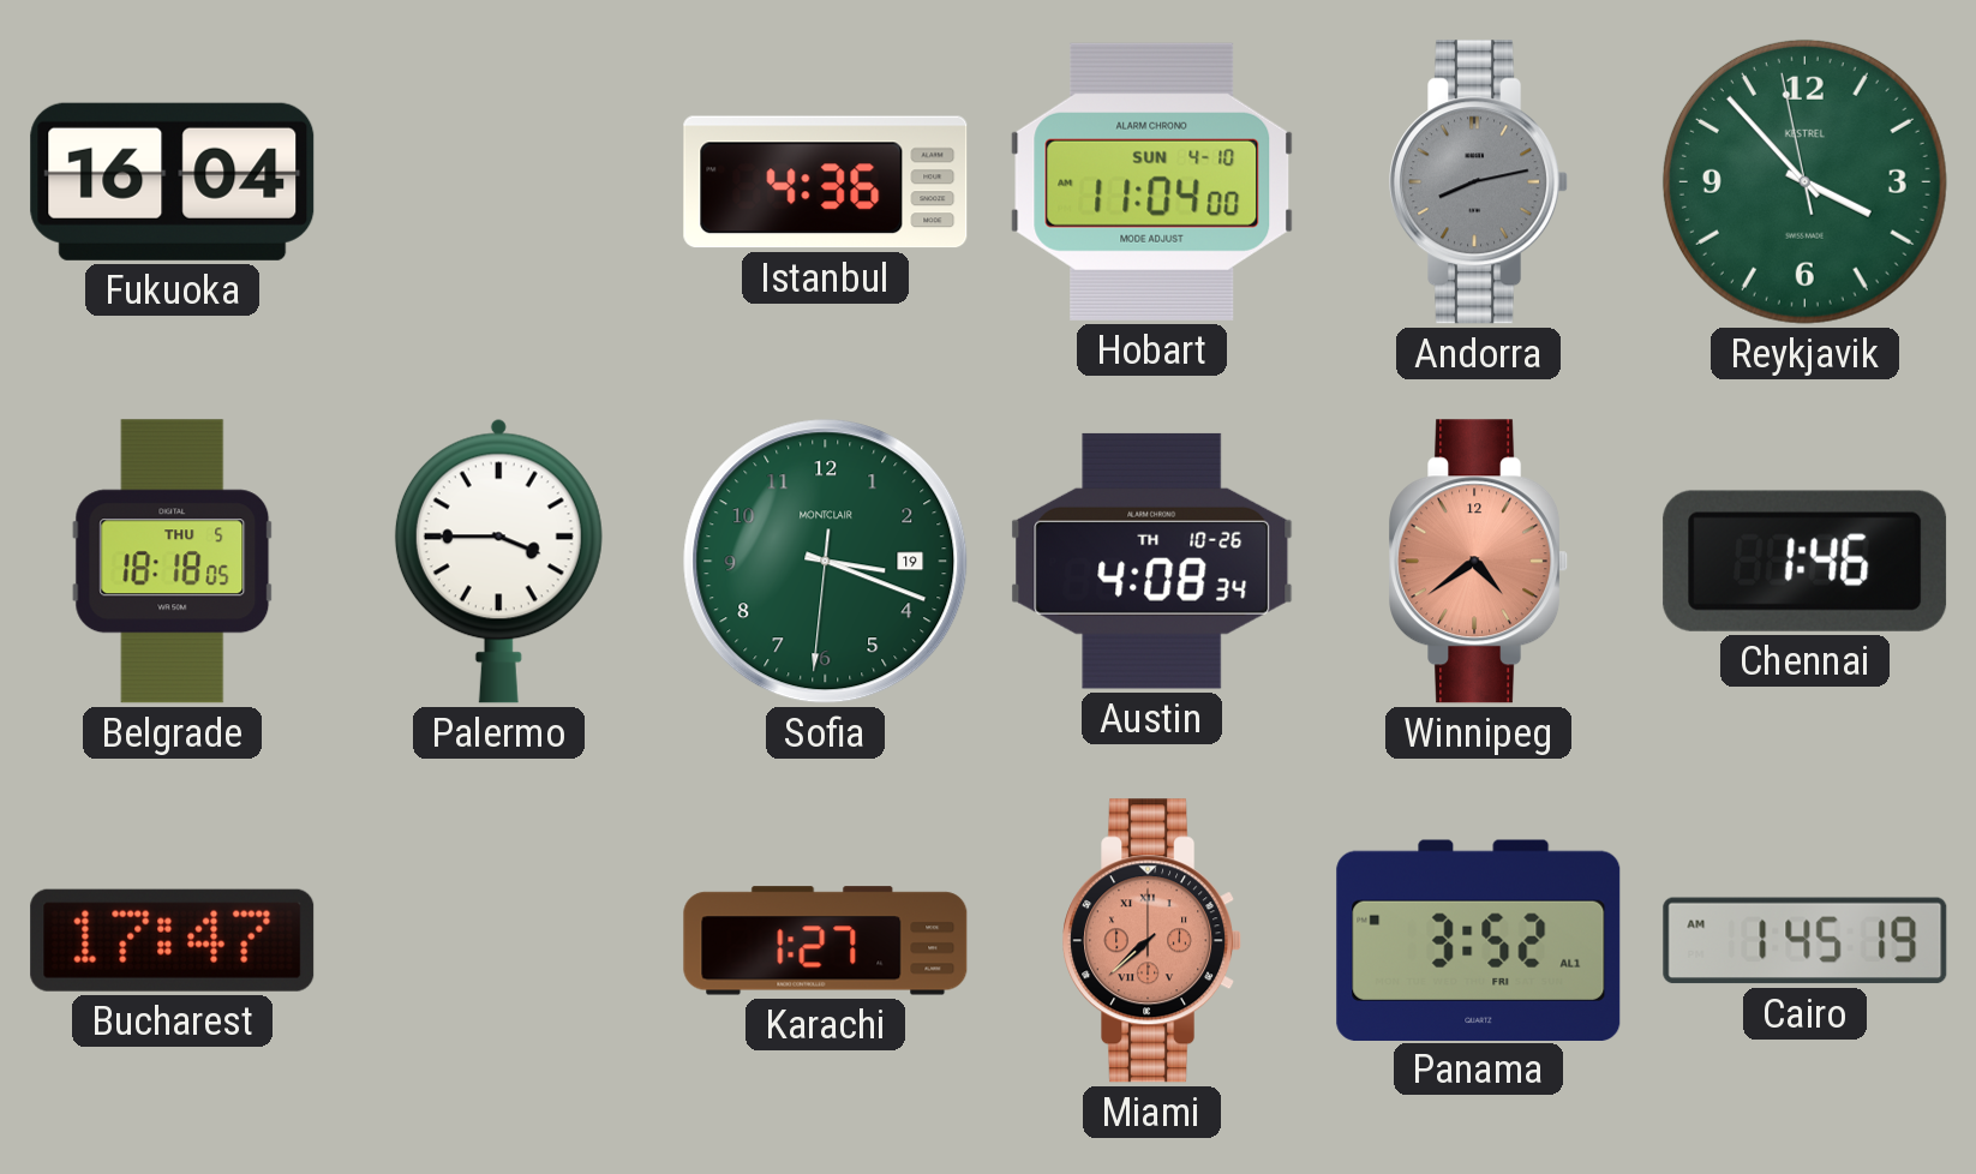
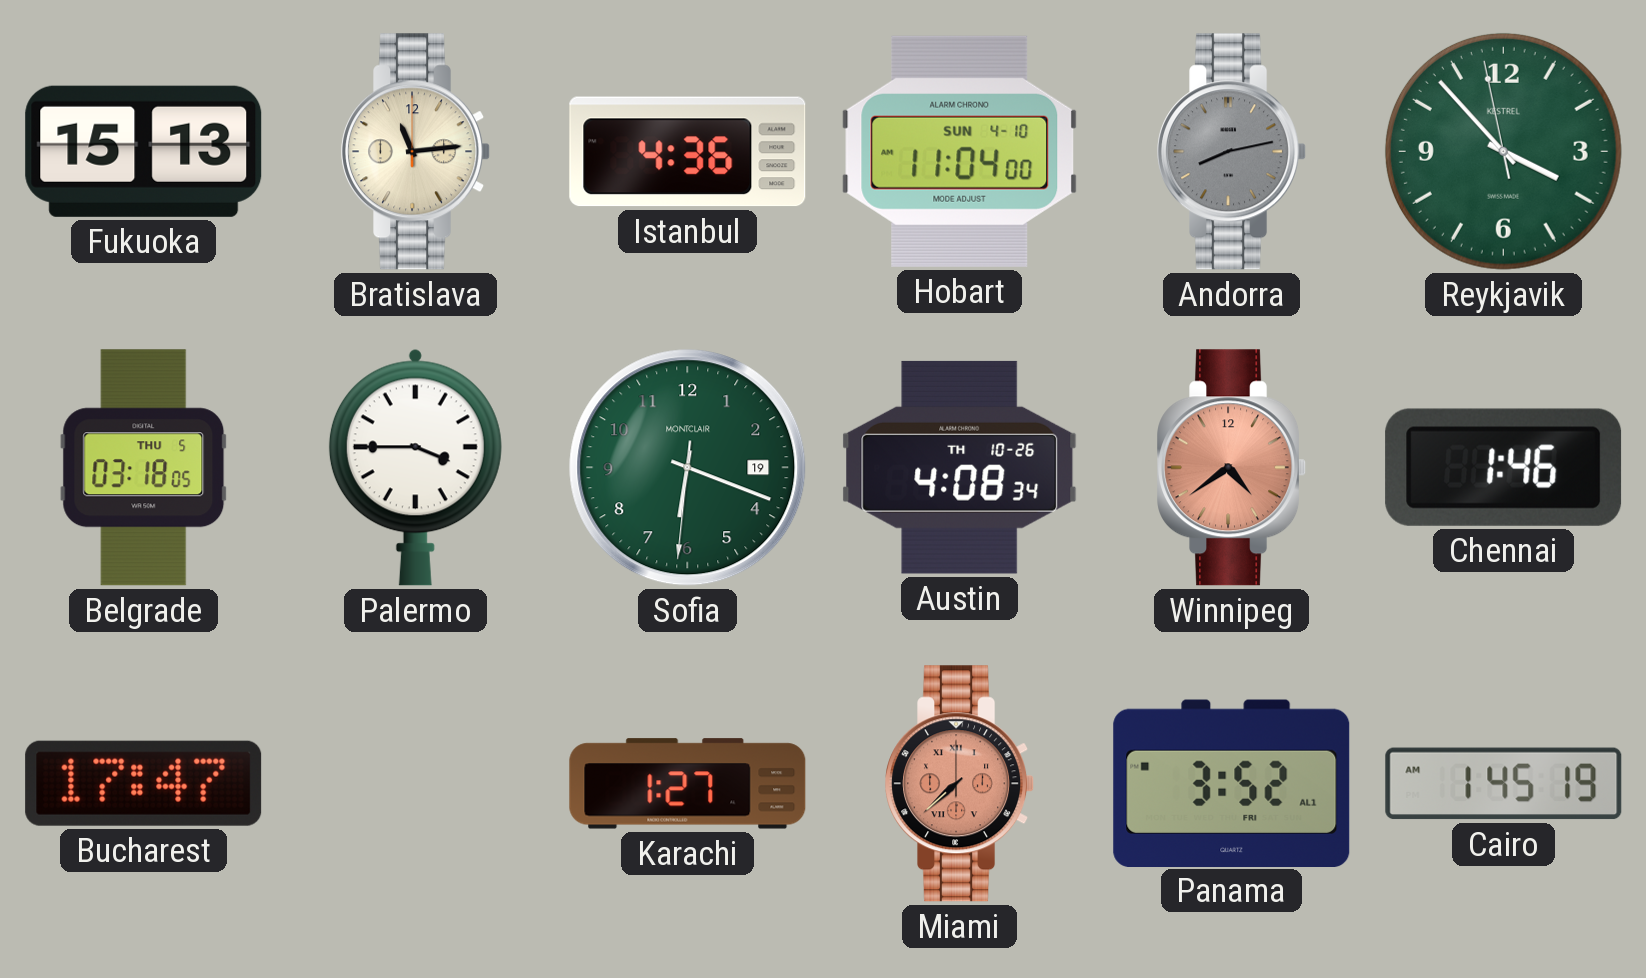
Fukuoka: 16:04 -> 15:13
Bratislava: none -> 11:14
Belgrade: 18:18 -> 03:18
Sofia: 3:18 -> 6:18
